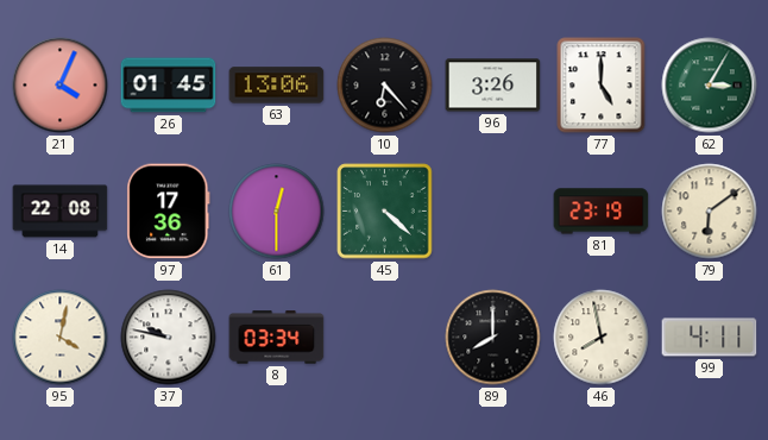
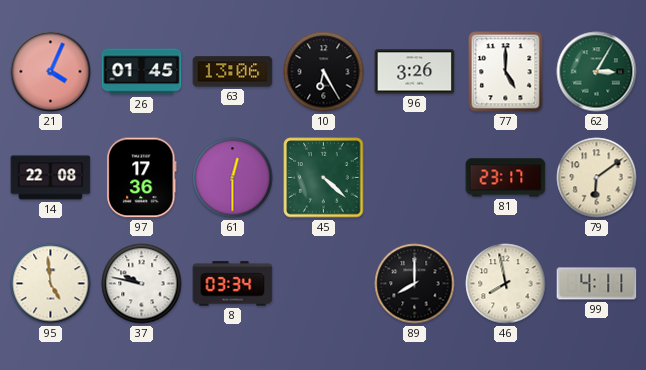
10: 6:23 -> 6:25
81: 23:19 -> 23:17
95: 4:02 -> 4:59
